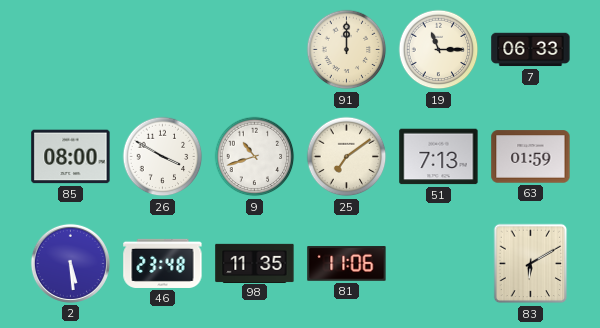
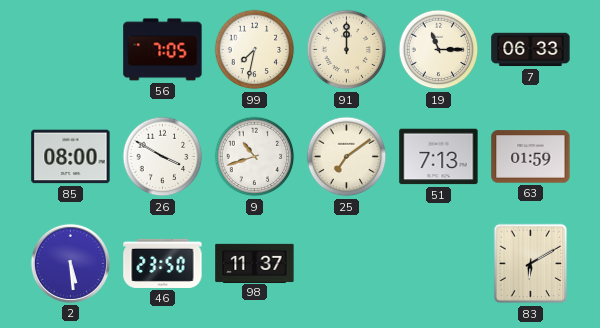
56: none -> 7:05
99: none -> 7:32
46: 23:48 -> 23:50
98: 11:35 -> 11:37
81: 11:06 -> none
